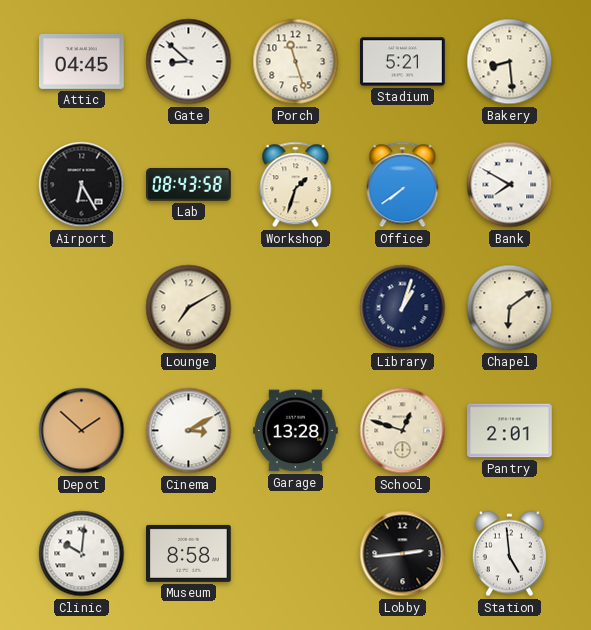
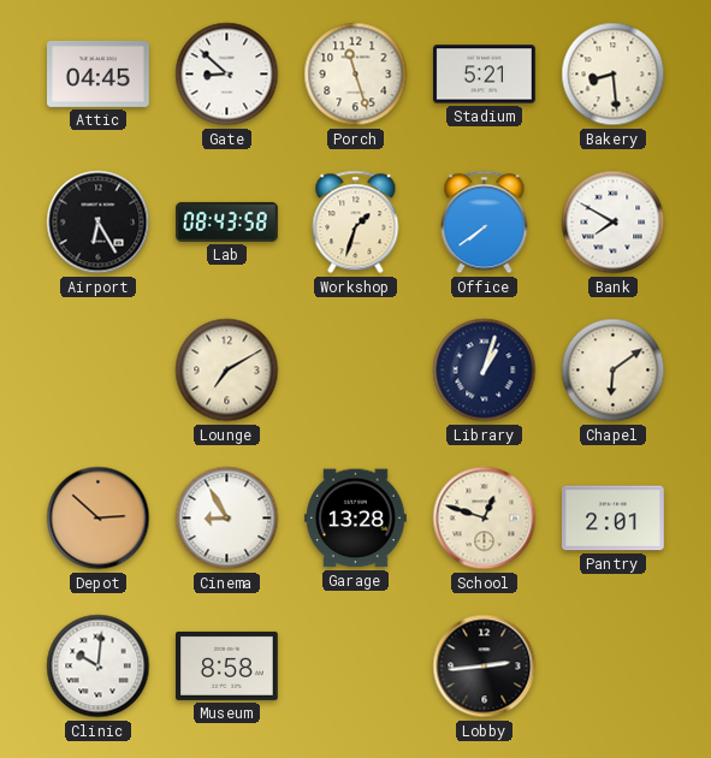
Depot: 1:52 -> 2:52
Cinema: 3:10 -> 8:55
Station: 4:59 -> none
